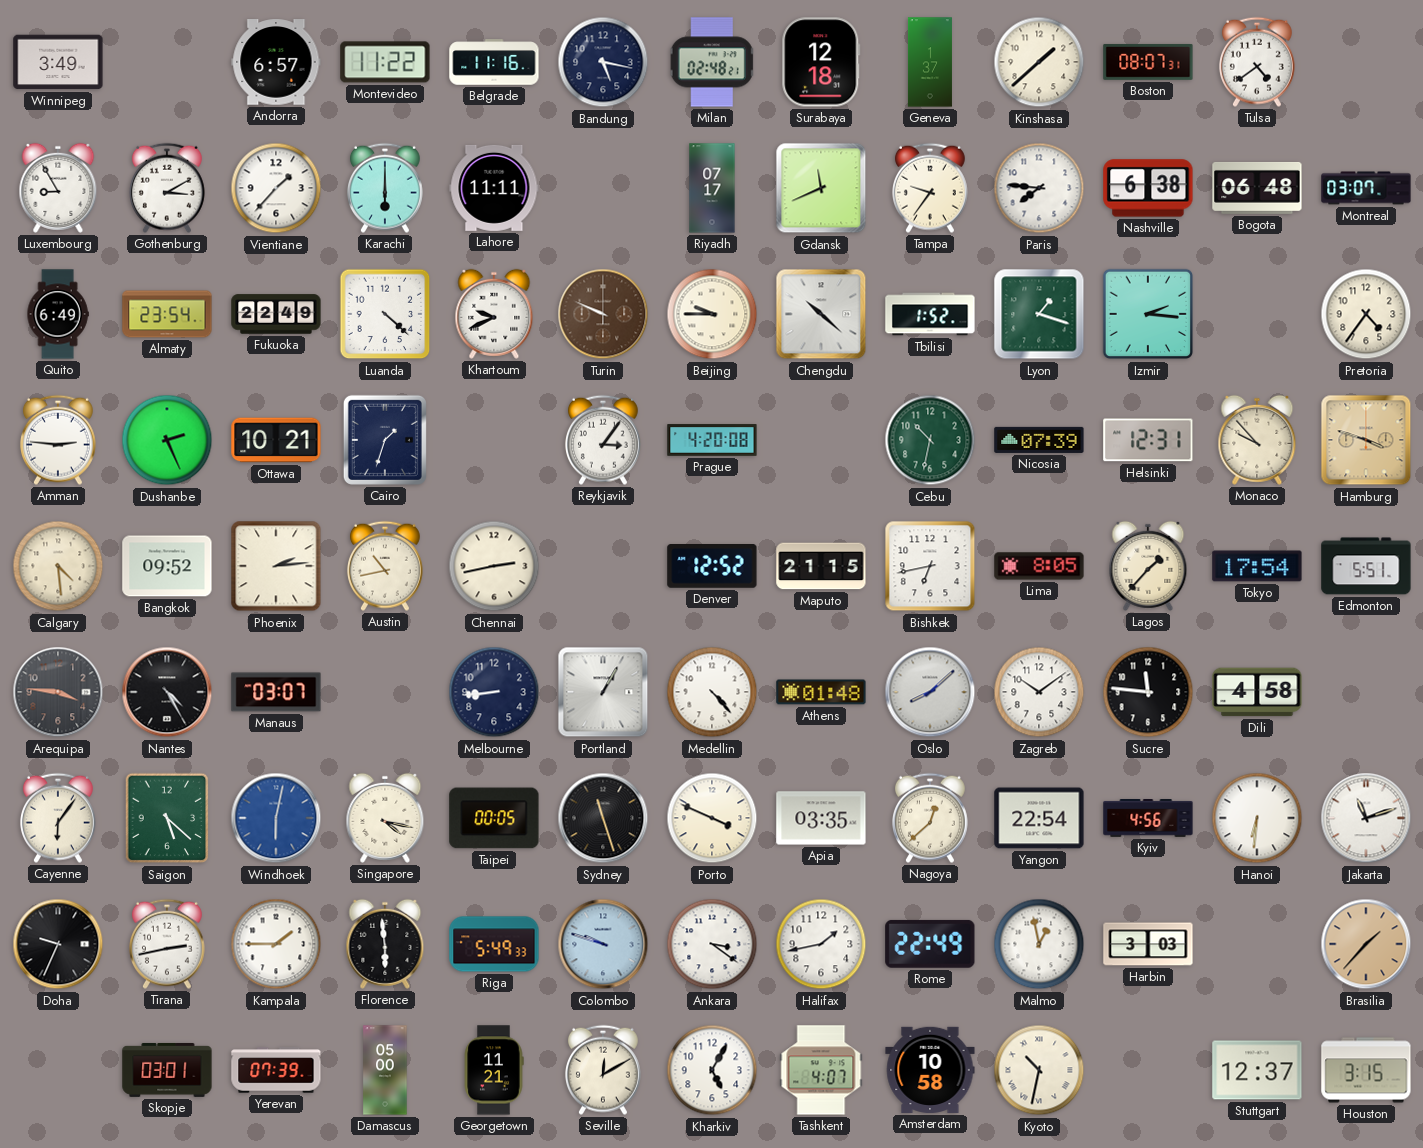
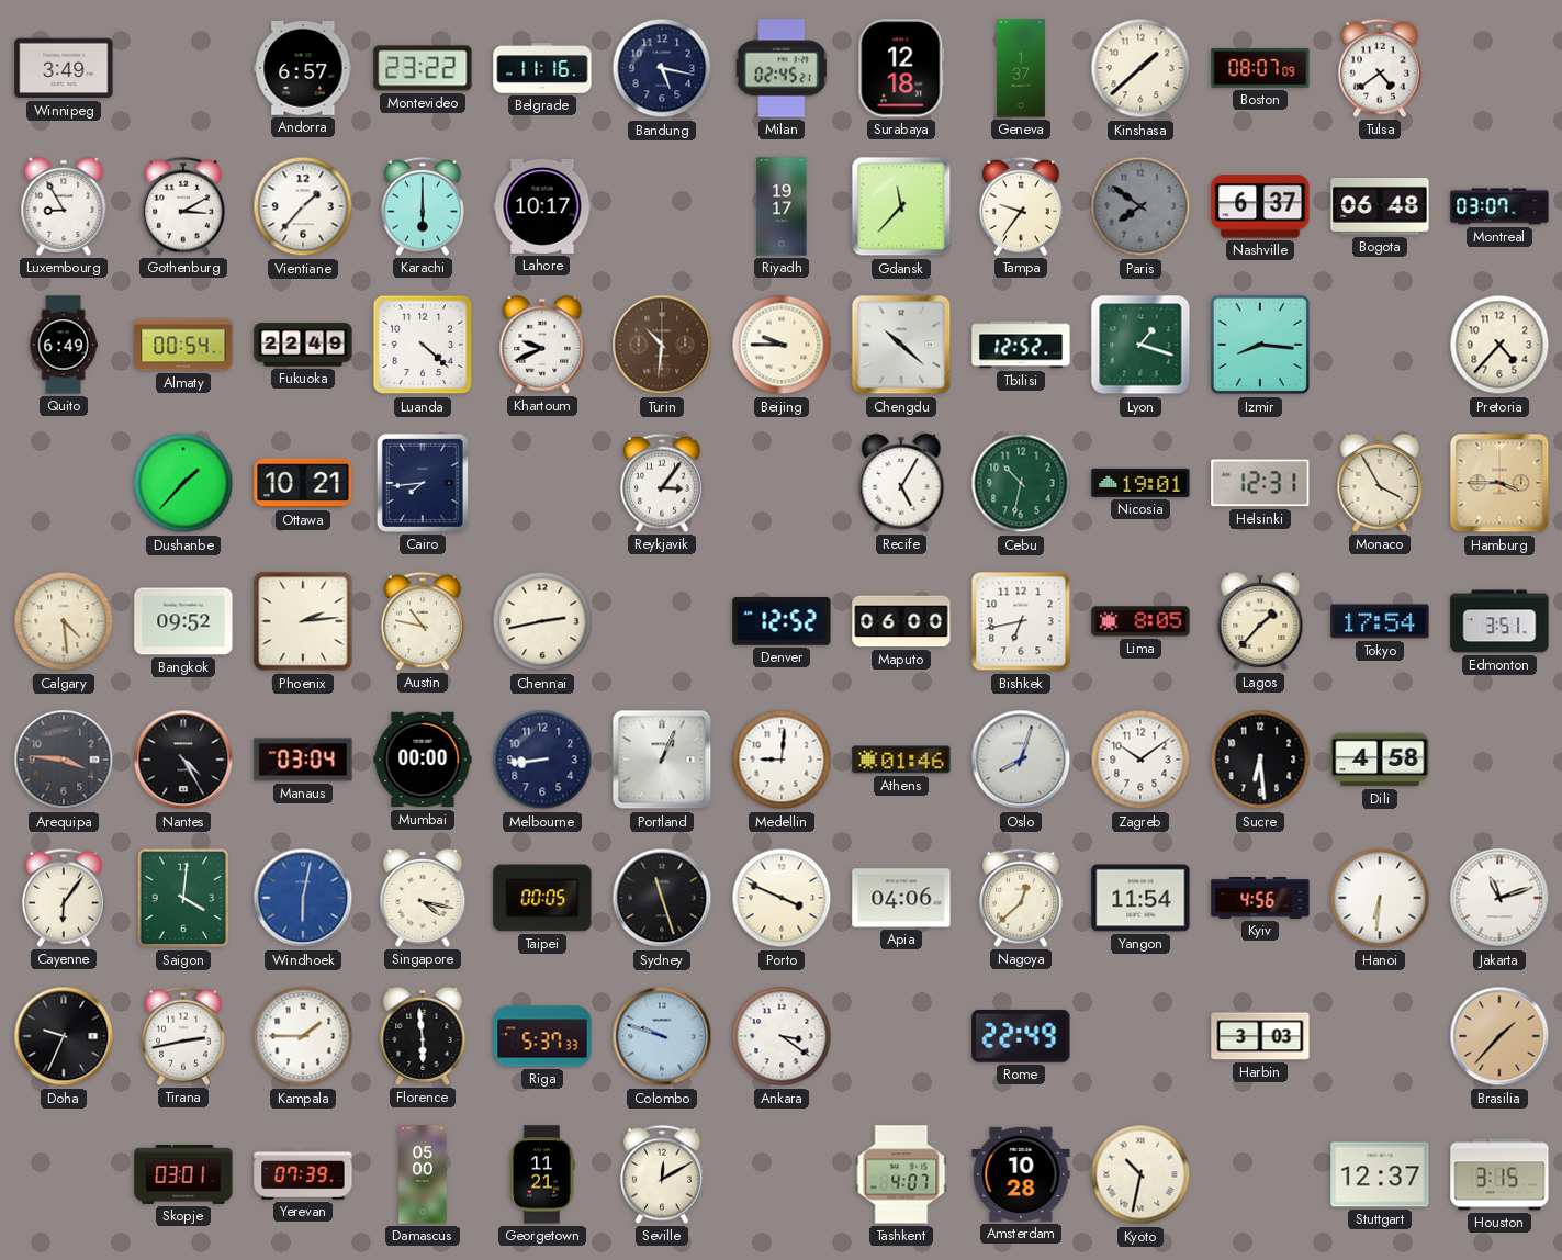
Montevideo: 11:22 -> 23:22
Milan: 02:48 -> 02:45
Boston: 08:07:31 -> 08:07:09
Lahore: 11:11 -> 10:17
Riyadh: 07:17 -> 19:17
Gdansk: 11:41 -> 11:37
Paris: 7:46 -> 7:51
Paris dial: white -> grey
Nashville: 6:38 -> 6:37
Almaty: 23:54 -> 00:54
Turin: 9:49 -> 10:31
Tbilisi: 1:52 -> 12:52
Izmir: 2:16 -> 8:16
Pretoria: 4:36 -> 4:37
Amman: 2:46 -> none
Dushanbe: 2:26 -> 1:37
Cairo: 1:33 -> 7:44
Prague: 4:20 -> none
Recife: none -> 5:05
Nicosia: 07:39 -> 19:01
Monaco: 9:53 -> 3:55
Hamburg: 3:48 -> 3:45
Austin: 10:43 -> 10:47
Maputo: 21:15 -> 06:00
Edmonton: 5:51 -> 3:51
Manaus: 03:07 -> 03:04
Mumbai: none -> 00:00
Portland: 1:05 -> 1:04
Medellin: 4:23 -> 9:01
Athens: 01:48 -> 01:46
Oslo: 8:08 -> 8:03
Sucre: 11:46 -> 6:29
Saigon: 5:22 -> 4:01
Apia: 03:35 -> 04:06
Yangon: 22:54 -> 11:54
Riga: 5:49 -> 5:37
Halifax: 1:43 -> none
Malmo: 12:58 -> none
Kharkiv: 5:05 -> none
Amsterdam: 10:58 -> 10:28
